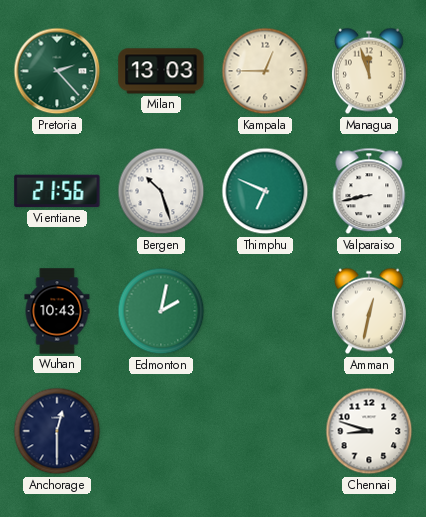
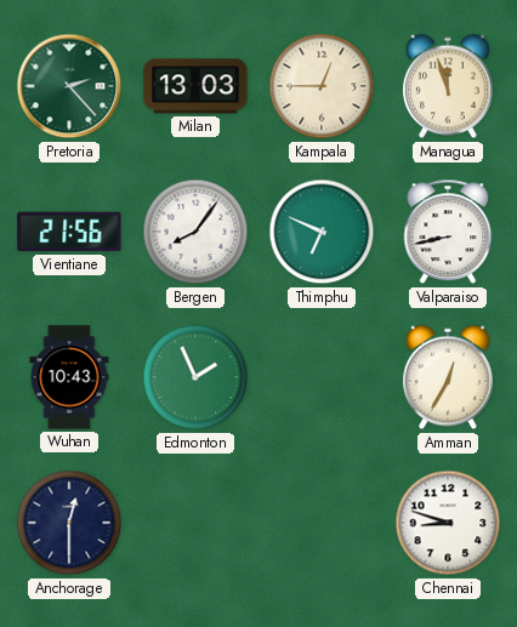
Bergen: 10:27 -> 8:06
Edmonton: 2:02 -> 1:56
Amman: 12:32 -> 12:35
